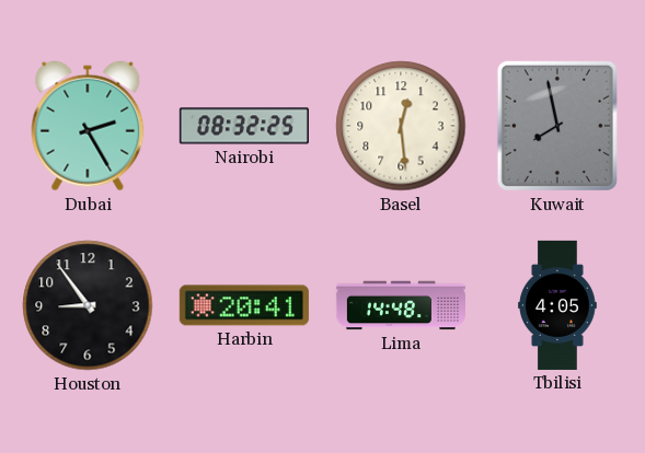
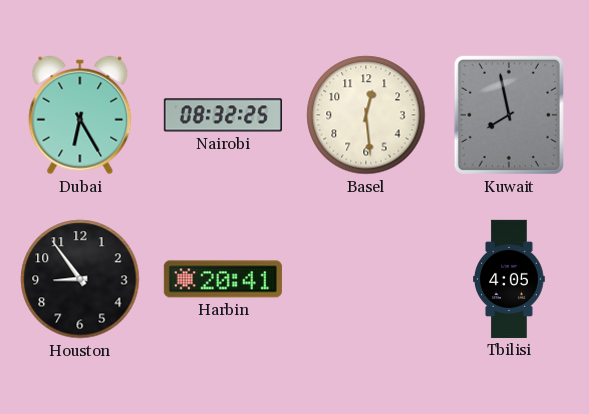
Dubai: 2:25 -> 6:25
Lima: 14:48 -> none
